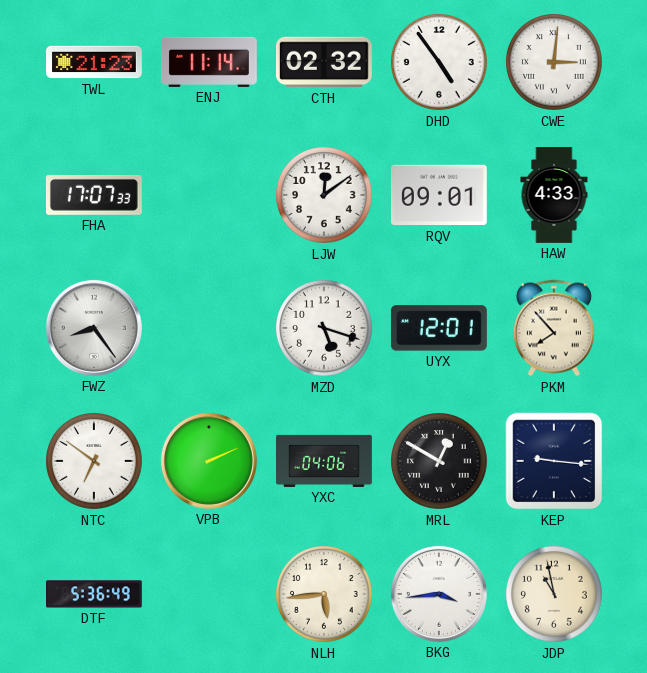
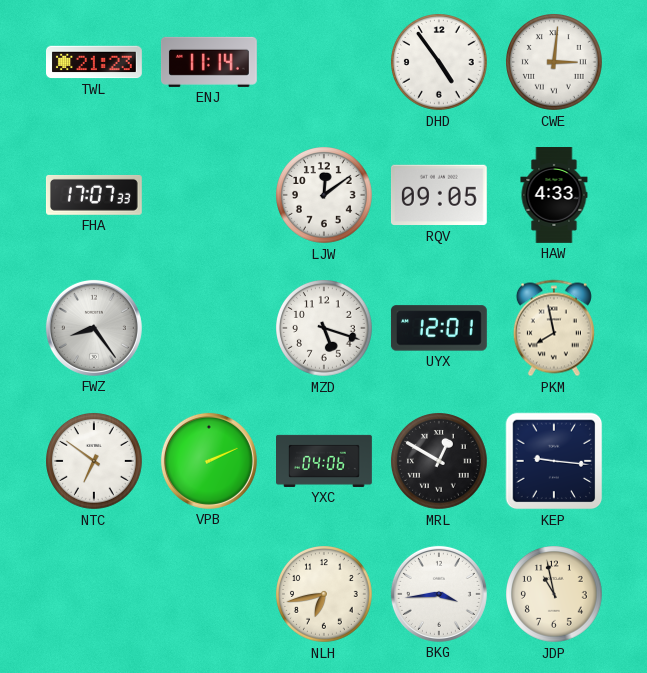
CTH: 02:32 -> none
RQV: 09:01 -> 09:05
PKM: 7:53 -> 7:58
DTF: 5:36 -> none
NLH: 5:44 -> 6:43
